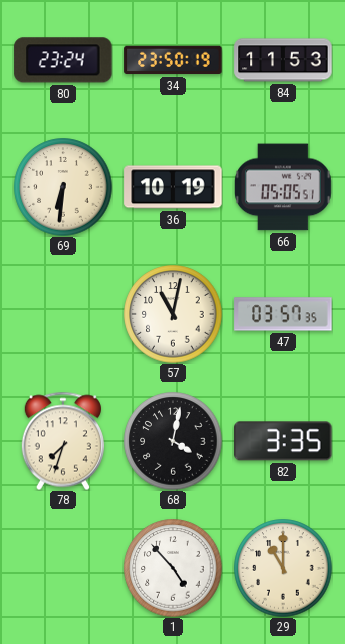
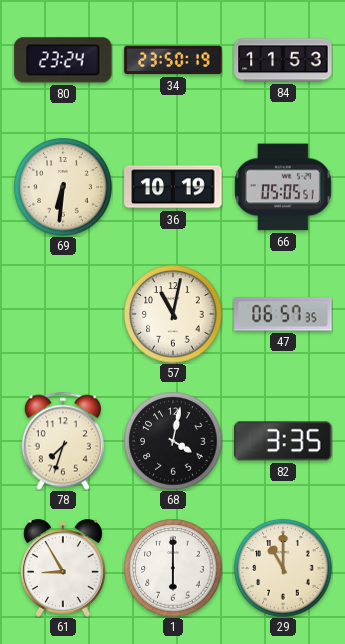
47: 03:57 -> 06:57
61: none -> 8:55
1: 4:53 -> 6:00
